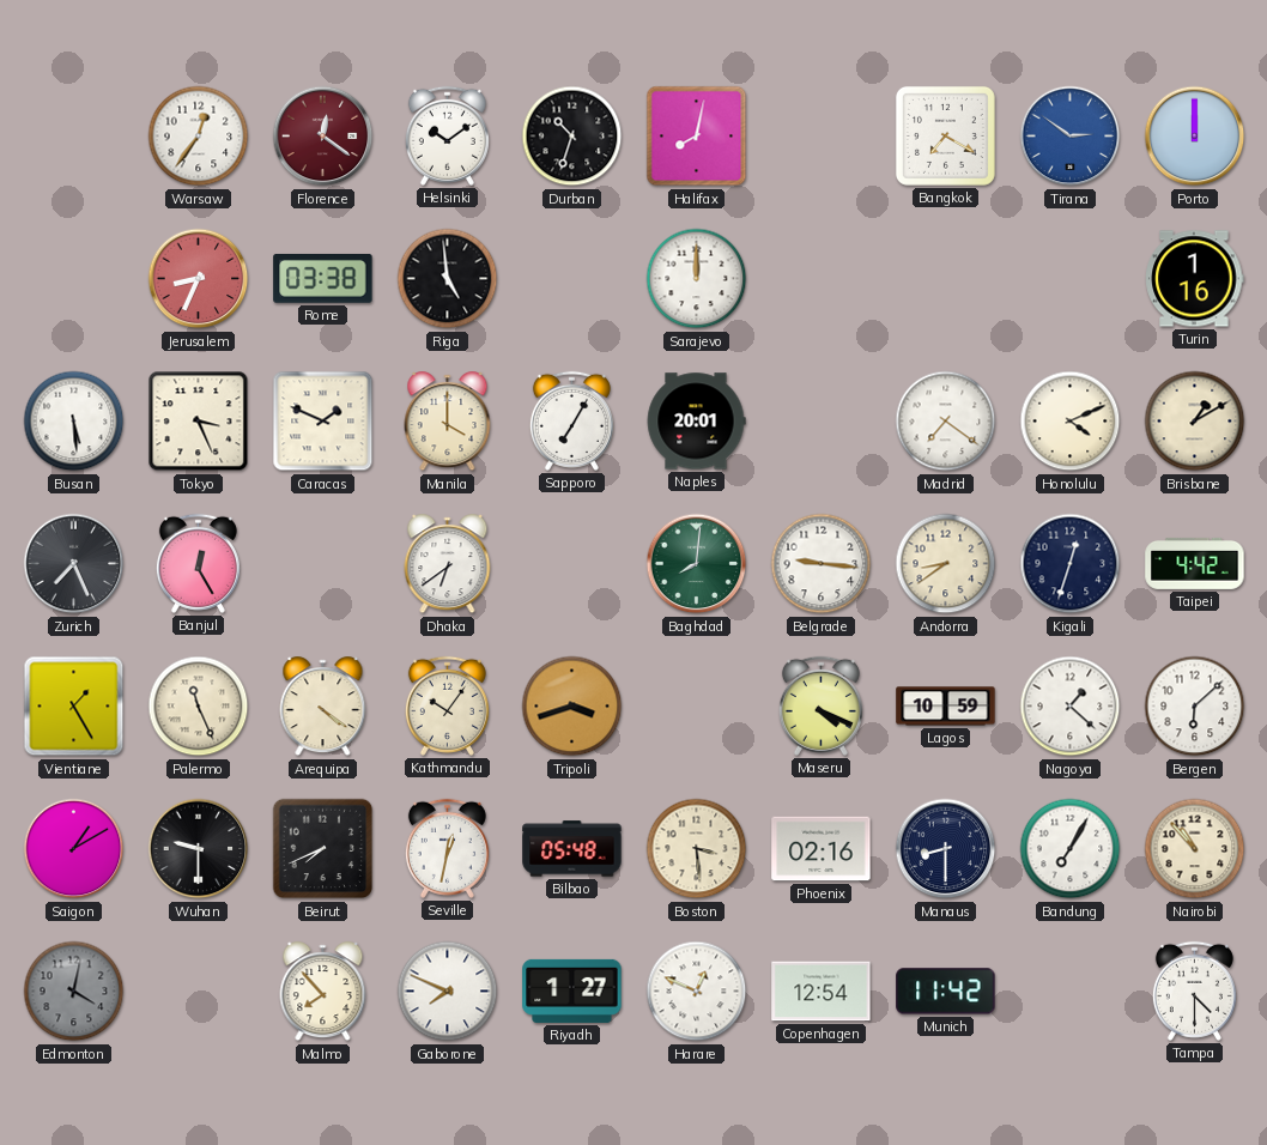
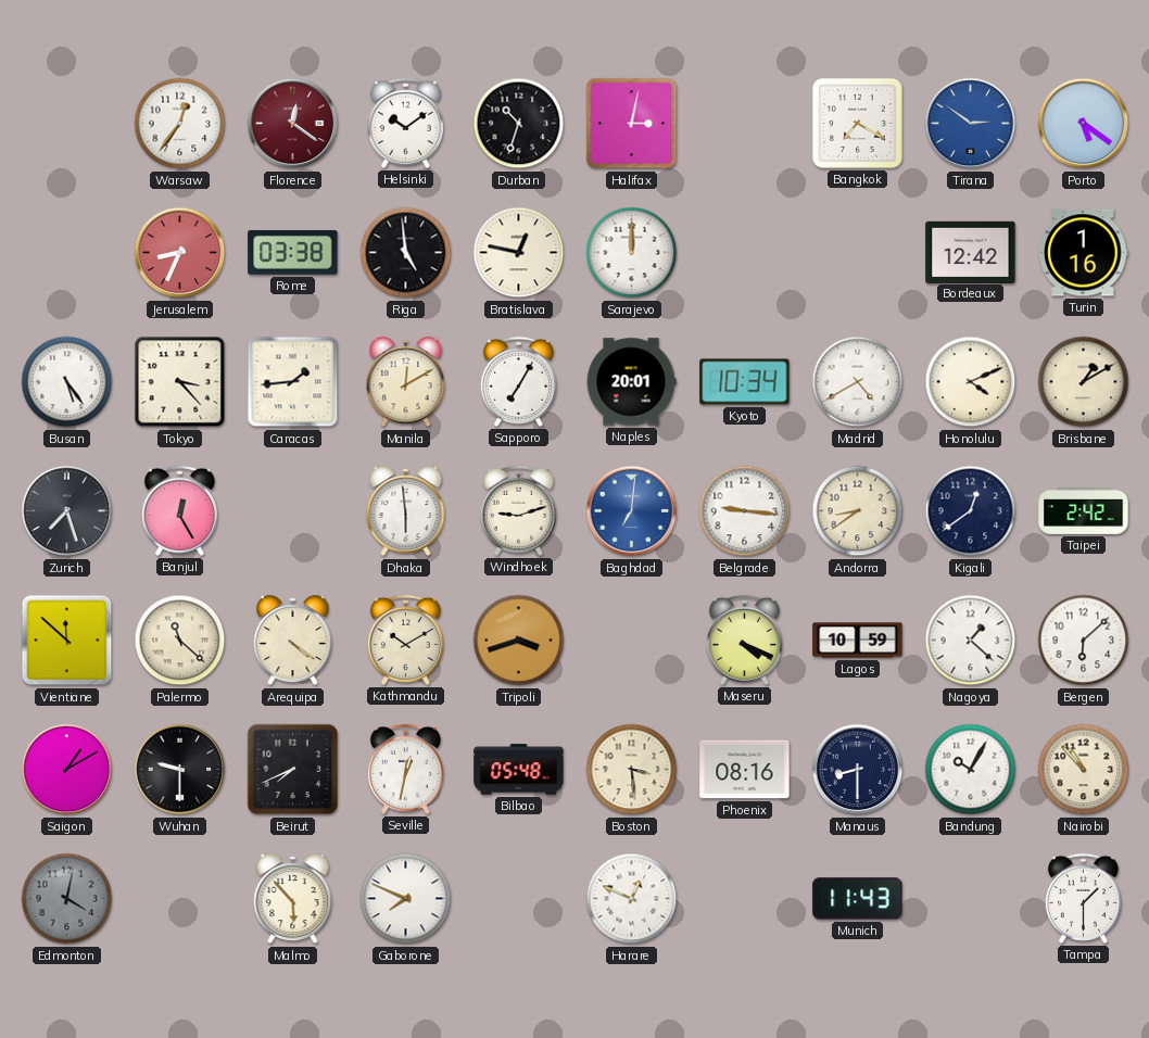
Halifax: 8:02 -> 3:02
Porto: 12:00 -> 5:21
Bratislava: none -> 12:47
Bordeaux: none -> 12:42
Busan: 5:29 -> 5:24
Tokyo: 3:26 -> 3:23
Caracas: 1:49 -> 1:44
Manila: 4:00 -> 12:10
Kyoto: none -> 10:34
Madrid: 7:21 -> 4:40
Zurich: 7:26 -> 7:27
Dhaka: 6:39 -> 5:59
Windhoek: none -> 9:12
Baghdad: 8:01 -> 7:01
Baghdad dial: green -> blue
Kigali: 12:33 -> 12:39
Taipei: 4:42 -> 2:42
Vientiane: 1:25 -> 11:52
Palermo: 11:26 -> 11:22
Kathmandu: 10:06 -> 10:10
Phoenix: 02:16 -> 08:16
Bandung: 7:05 -> 10:05
Malmo: 7:53 -> 5:53
Riyadh: 1:27 -> none
Copenhagen: 12:54 -> none
Munich: 11:42 -> 11:43
Tampa: 4:30 -> 1:30
